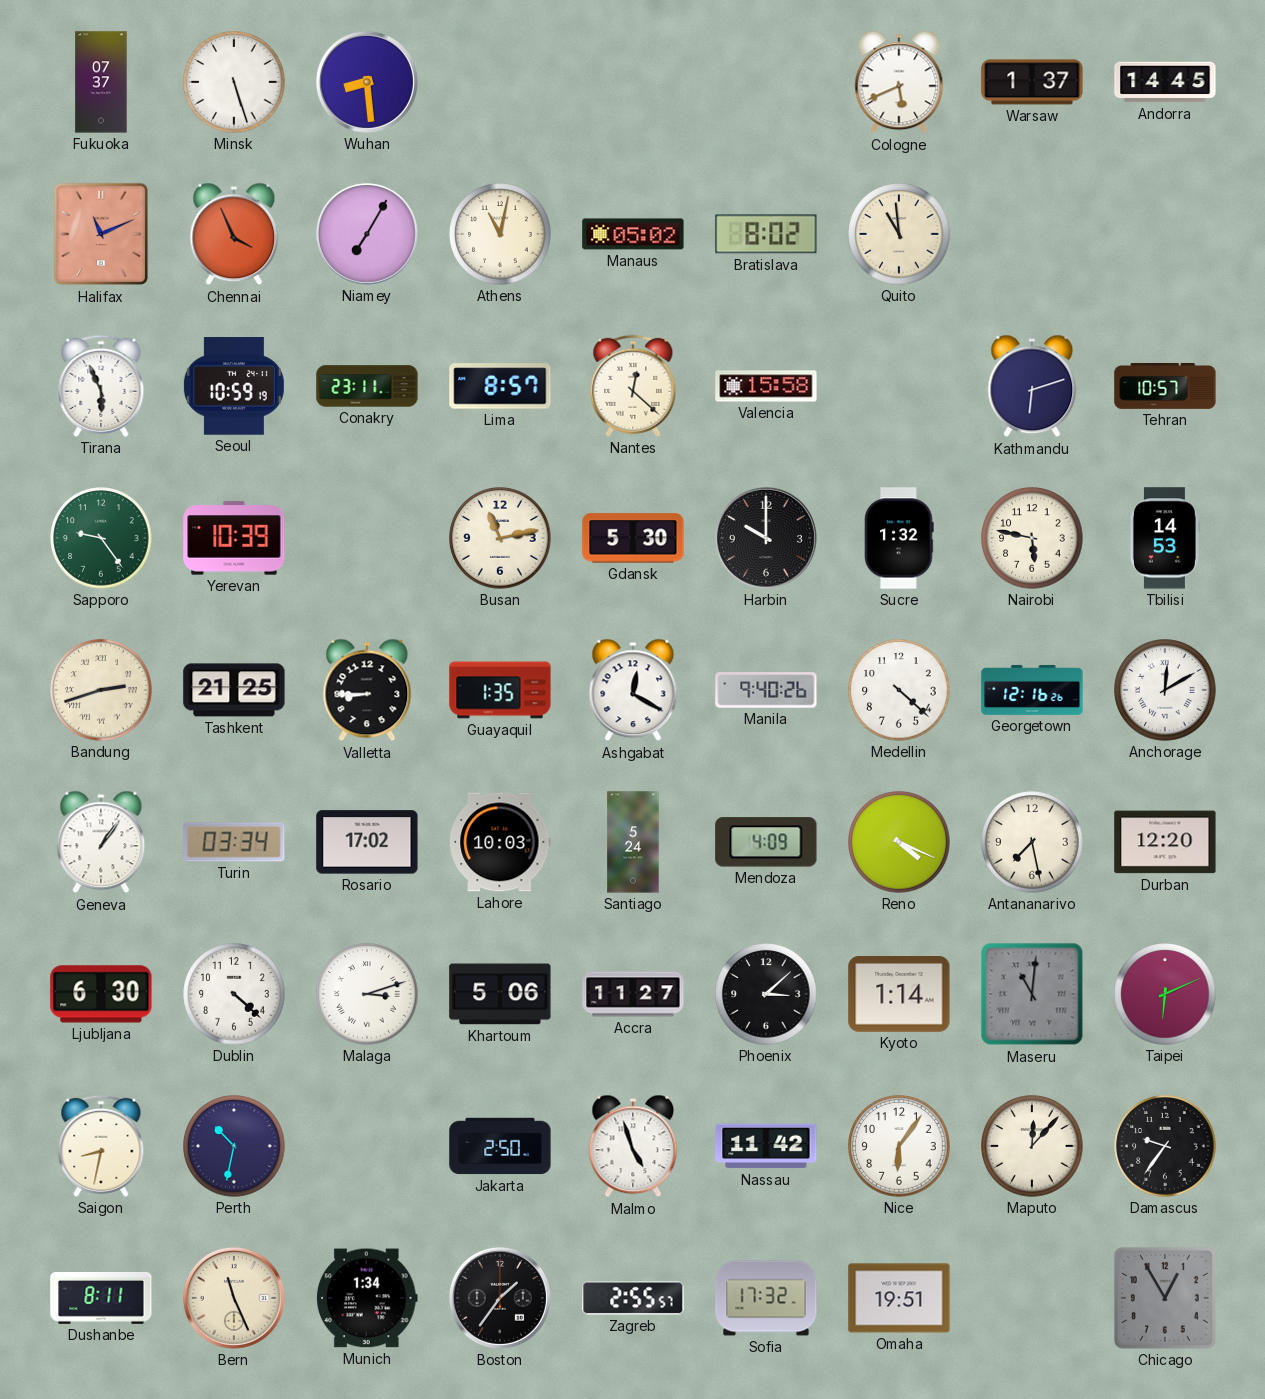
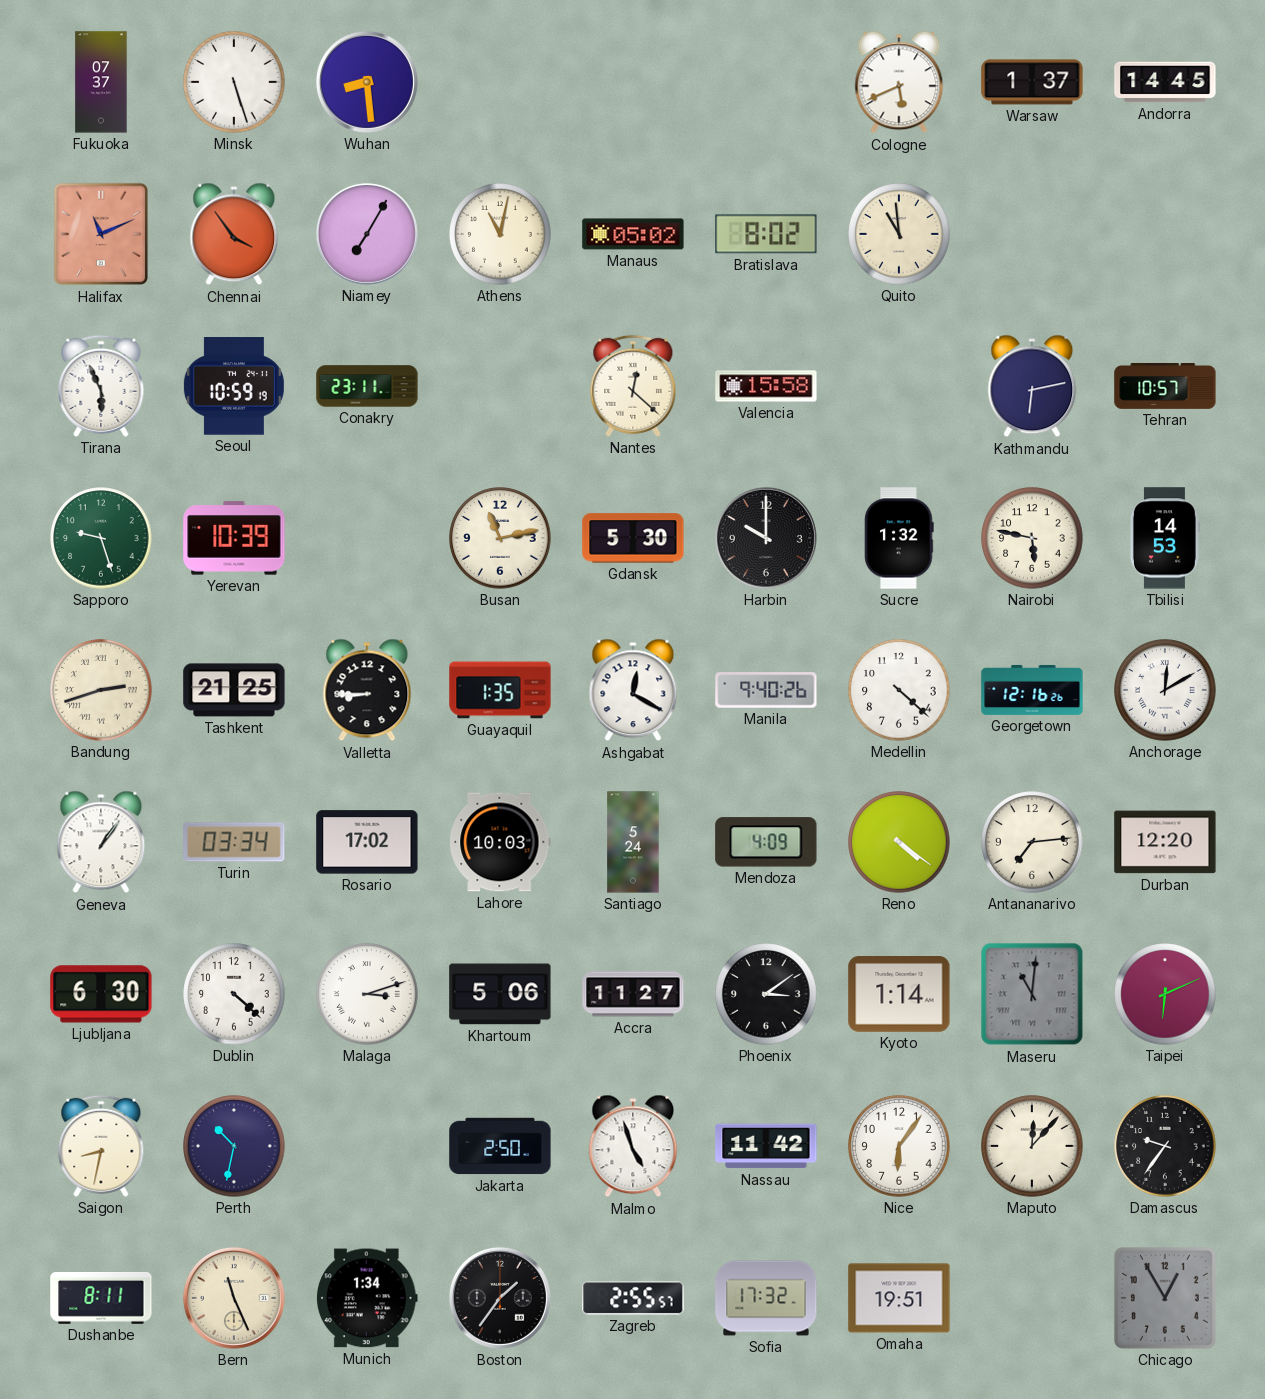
Chennai: 3:56 -> 3:54
Lima: 8:57 -> none
Kathmandu: 6:12 -> 6:13
Sapporo: 9:24 -> 9:27
Reno: 4:19 -> 4:21
Antananarivo: 7:28 -> 7:14
Phoenix: 3:08 -> 3:09
